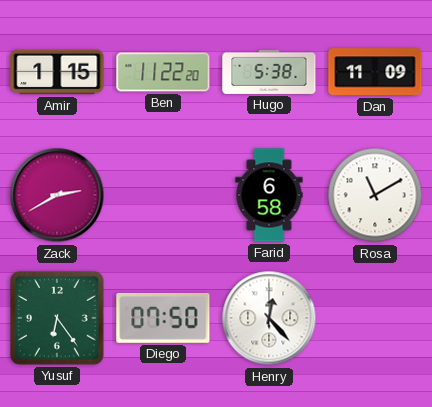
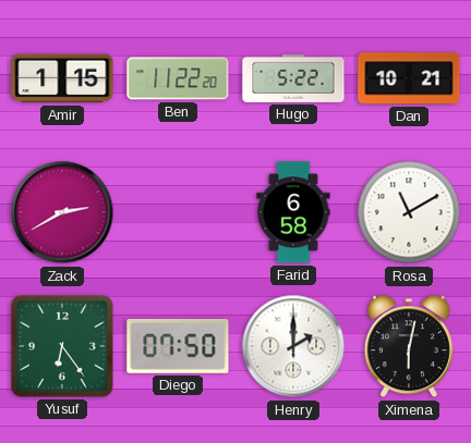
Hugo: 5:38 -> 5:22
Dan: 11:09 -> 10:21
Henry: 12:23 -> 2:00
Ximena: none -> 6:02
